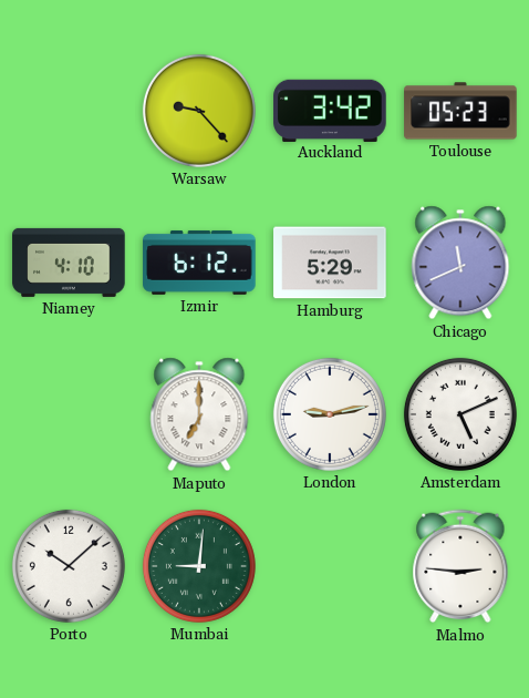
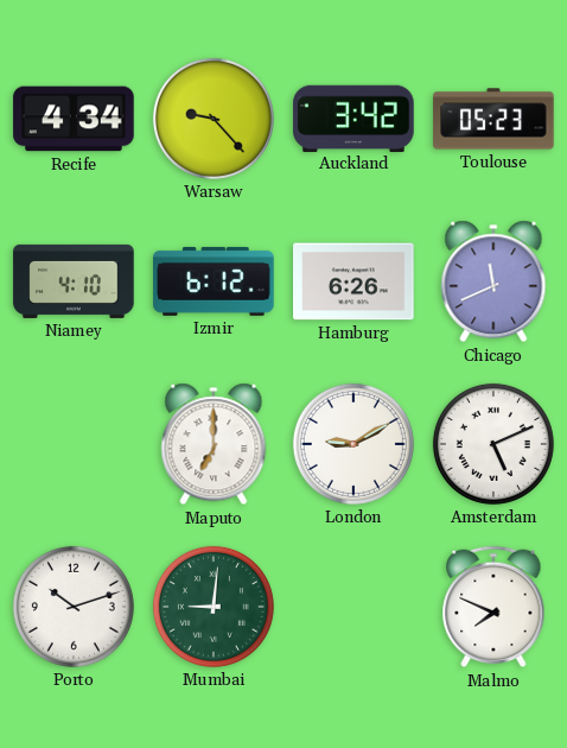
Recife: none -> 4:34
Hamburg: 5:29 -> 6:26
London: 9:13 -> 9:10
Porto: 10:08 -> 10:12
Malmo: 2:46 -> 7:49
